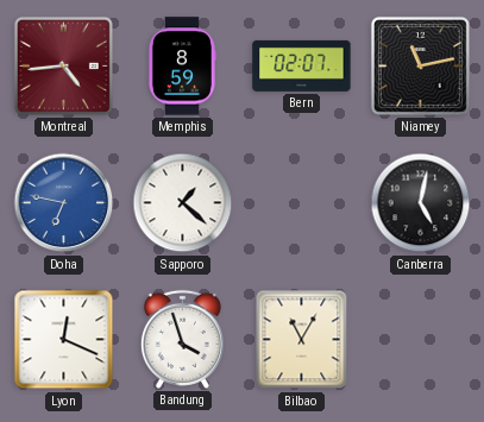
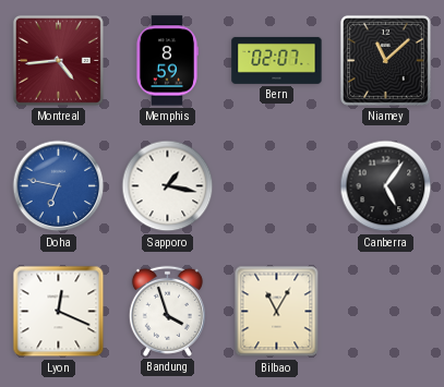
Niamey: 11:13 -> 11:08
Sapporo: 1:22 -> 1:17
Canberra: 5:02 -> 5:06
